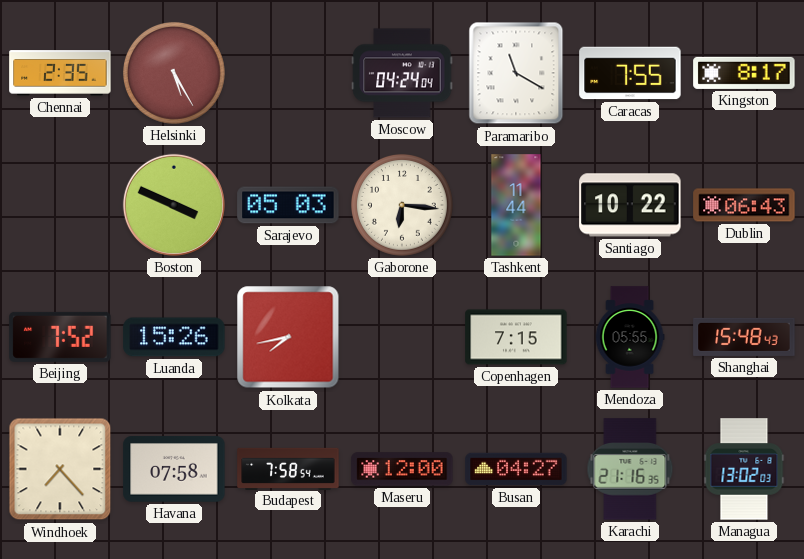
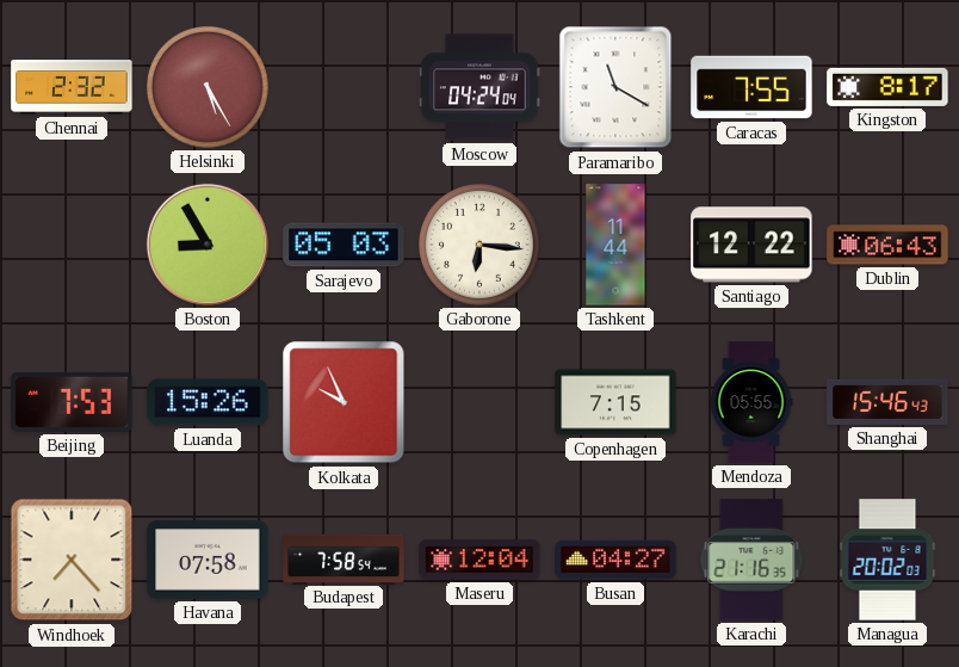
Chennai: 2:35 -> 2:32
Boston: 3:49 -> 8:55
Santiago: 10:22 -> 12:22
Beijing: 7:52 -> 7:53
Kolkata: 7:43 -> 9:56
Shanghai: 15:48 -> 15:46
Maseru: 12:00 -> 12:04
Managua: 13:02 -> 20:02
